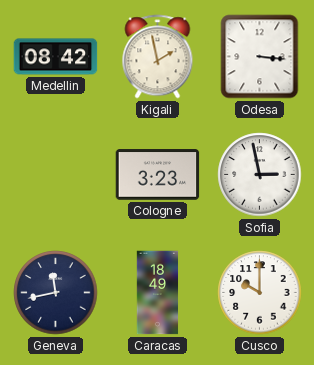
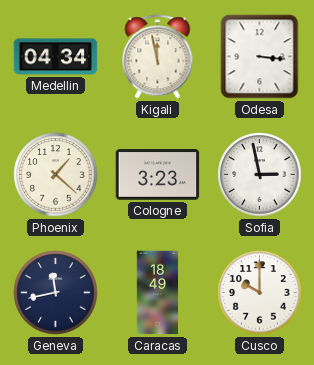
Medellin: 08:42 -> 04:34
Kigali: 1:58 -> 11:58
Phoenix: none -> 1:22
